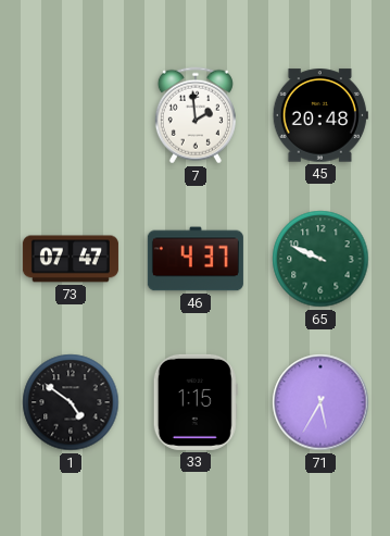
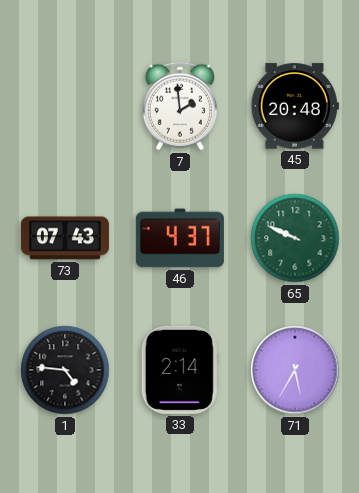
73: 07:47 -> 07:43
1: 4:51 -> 4:46
33: 1:15 -> 2:14
